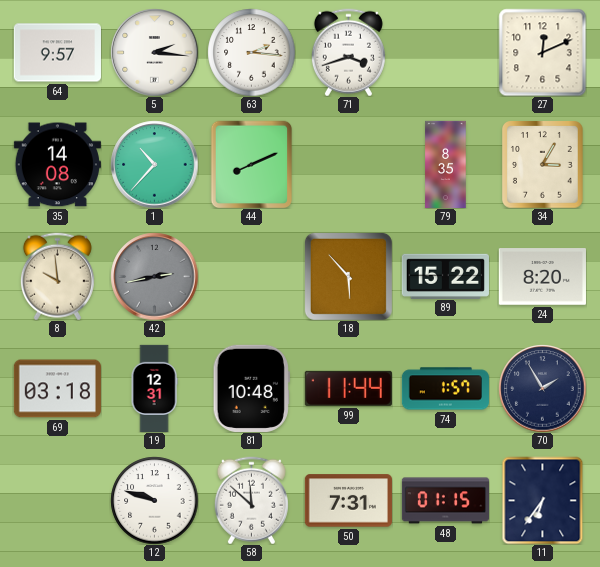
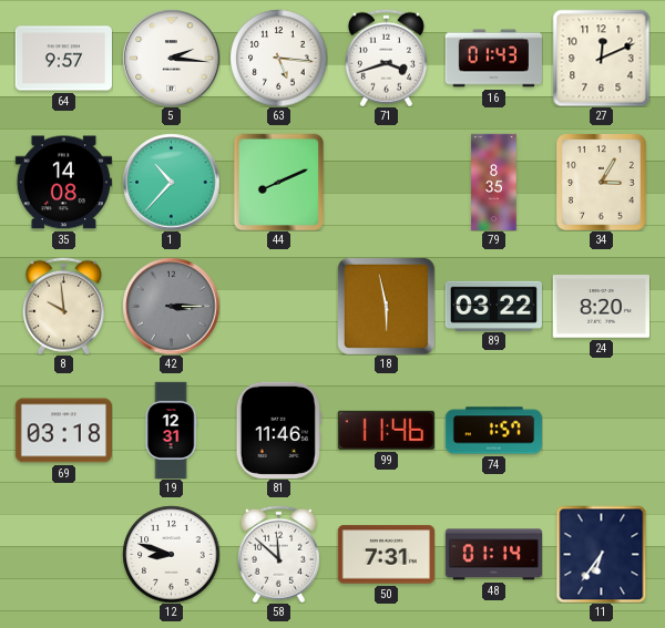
63: 2:16 -> 5:16
16: none -> 01:43
42: 2:43 -> 3:15
18: 5:53 -> 5:58
89: 15:22 -> 03:22
81: 10:48 -> 11:46
99: 11:44 -> 11:46
70: 1:55 -> none
12: 9:48 -> 8:48
48: 01:15 -> 01:14
